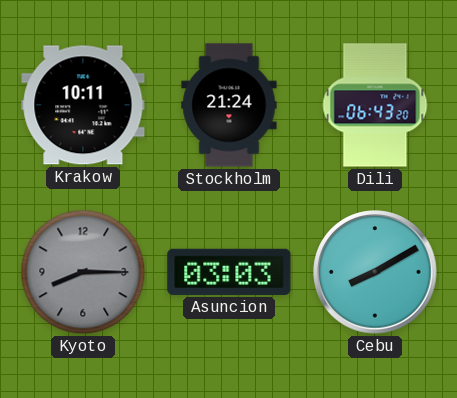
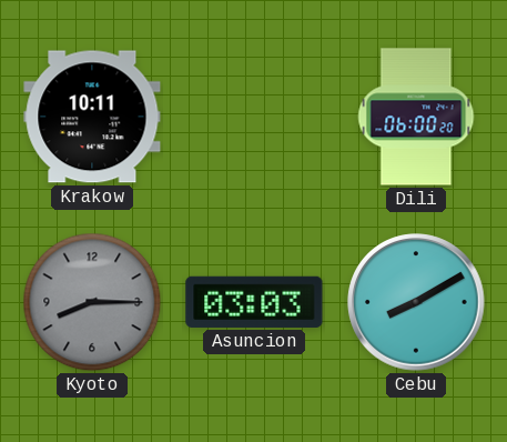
Stockholm: 21:24 -> none
Dili: 06:43 -> 06:00
